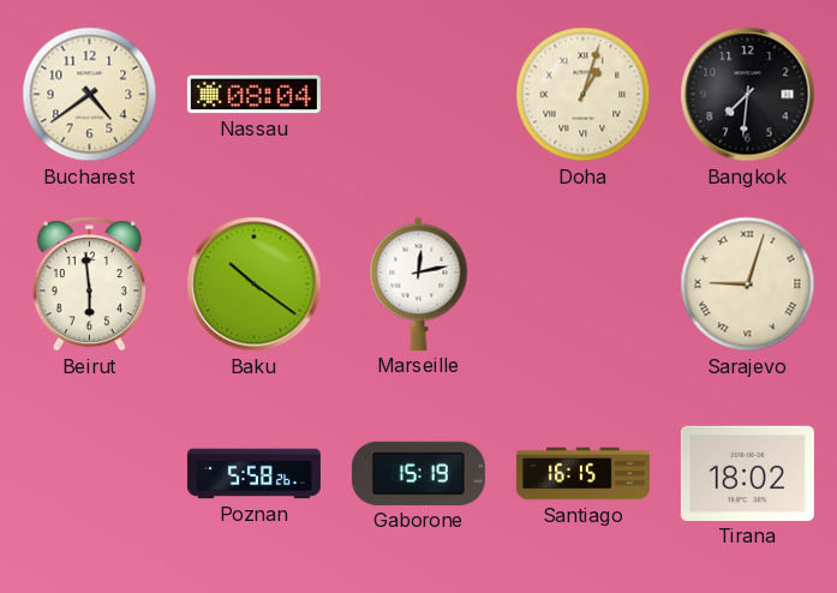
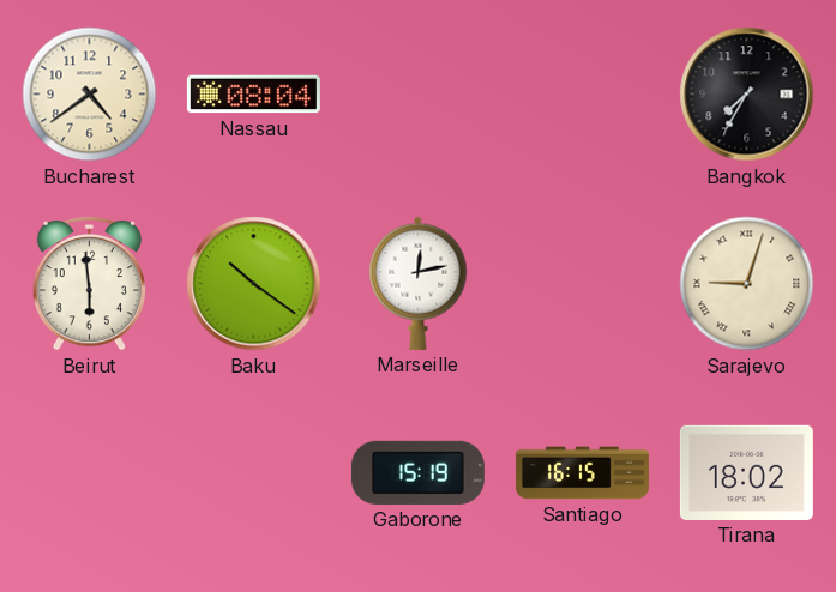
Doha: 1:03 -> none
Bangkok: 7:31 -> 7:35
Poznan: 5:58 -> none
